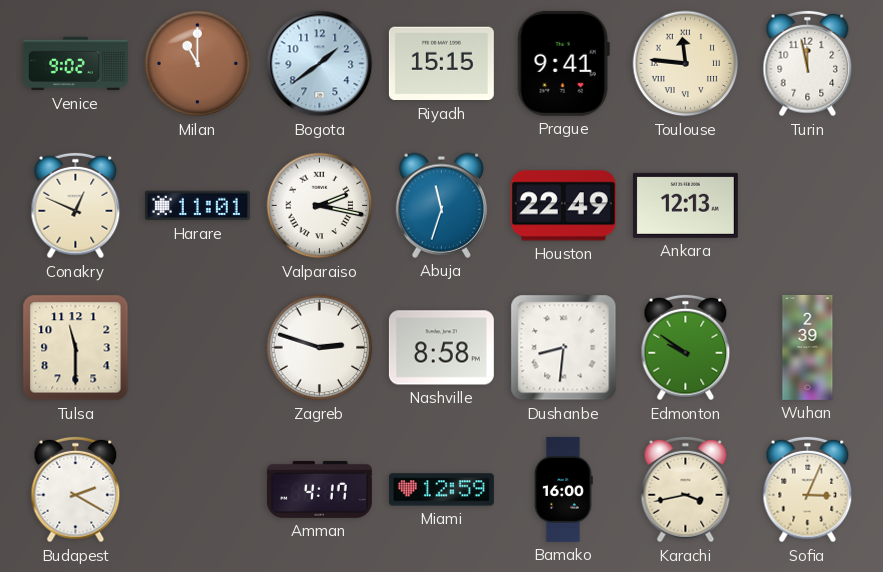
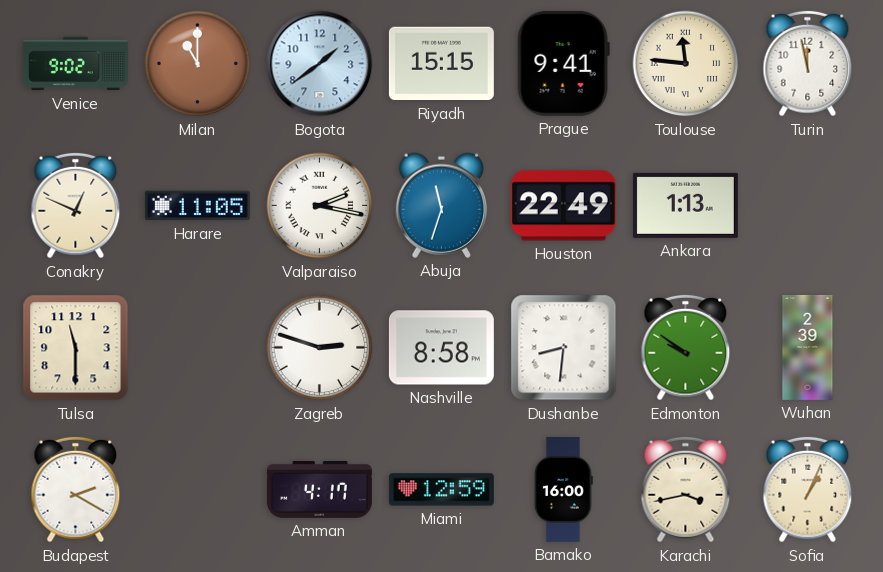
Harare: 11:01 -> 11:05
Ankara: 12:13 -> 1:13
Sofia: 3:04 -> 1:04
